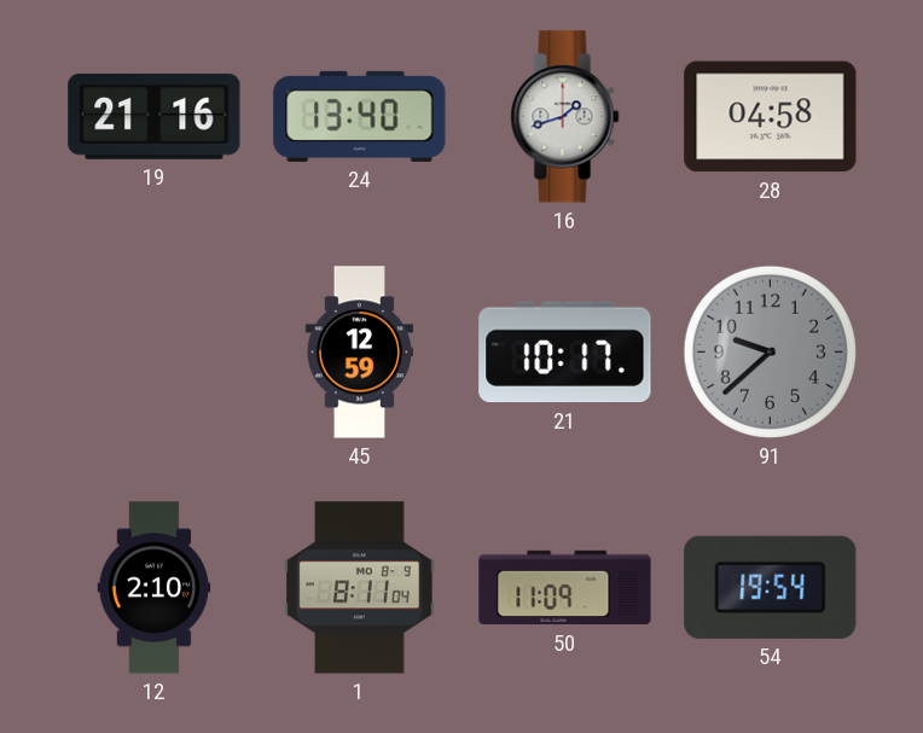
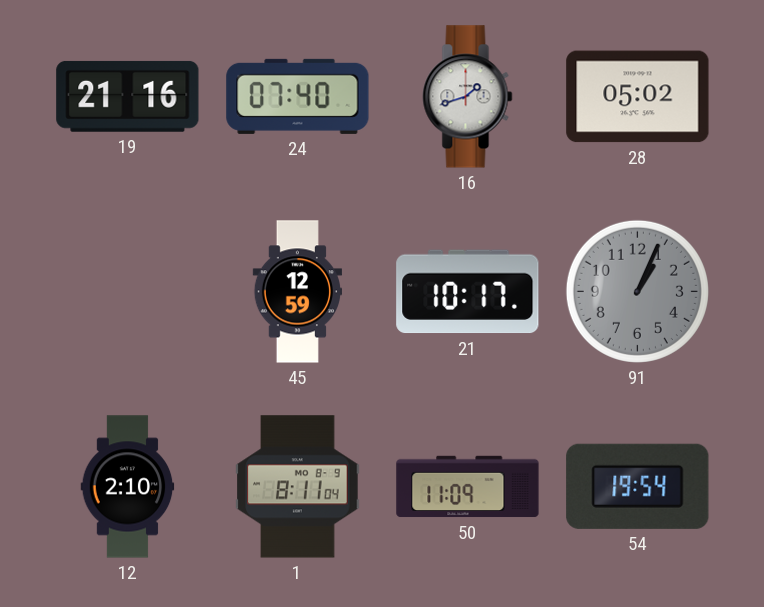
24: 13:40 -> 07:40
28: 04:58 -> 05:02
91: 9:38 -> 1:04
